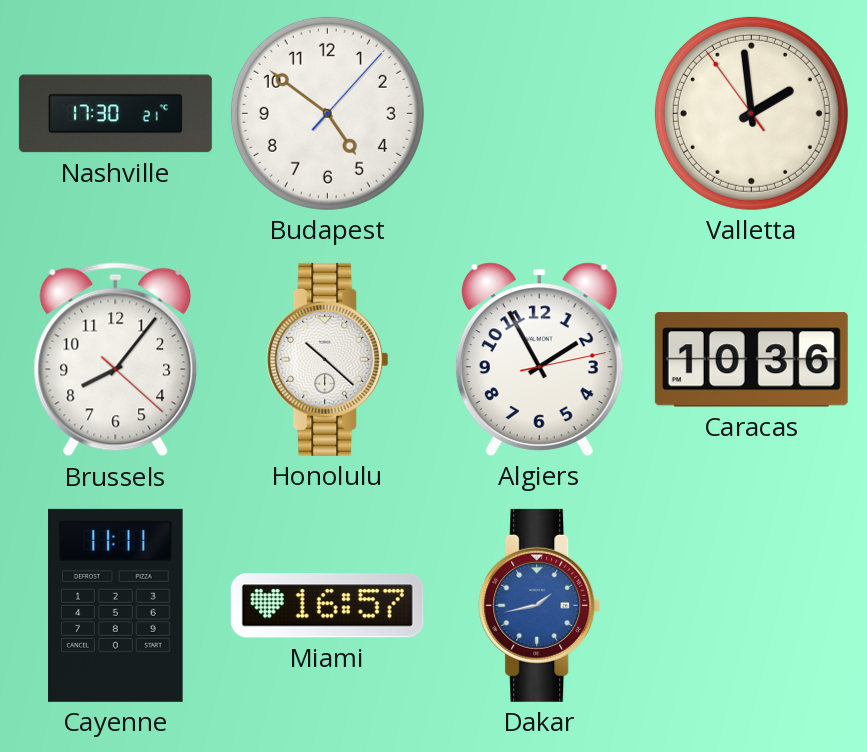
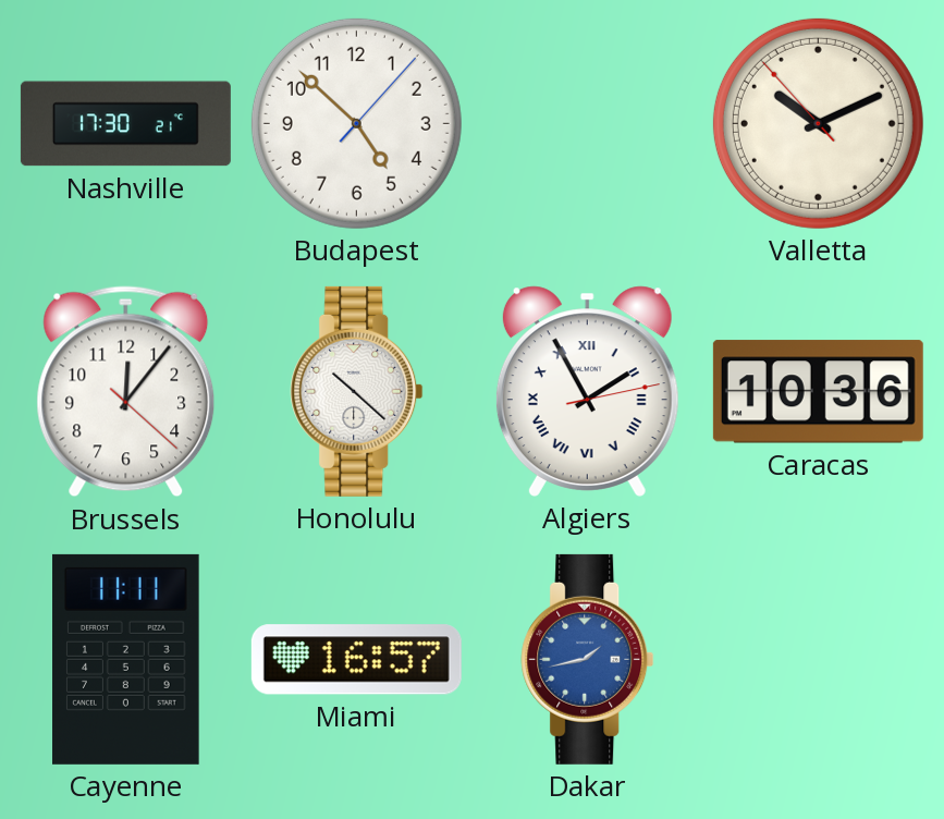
Budapest: 4:51 -> 4:52
Valletta: 1:58 -> 10:10
Brussels: 8:06 -> 12:06
Algiers numerals: Arabic -> Roman
